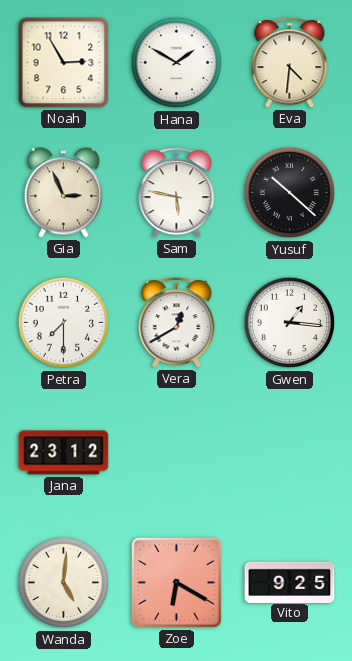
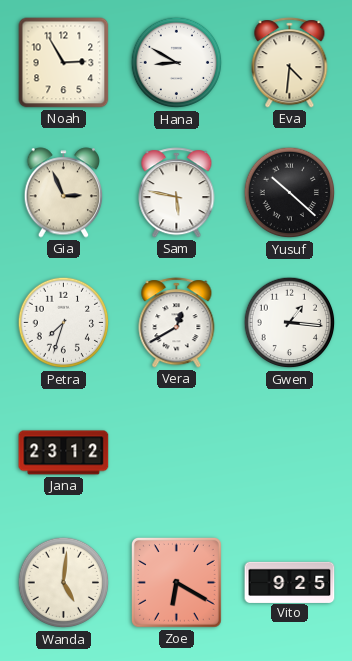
Hana: 1:50 -> 8:50
Petra: 7:30 -> 7:33
